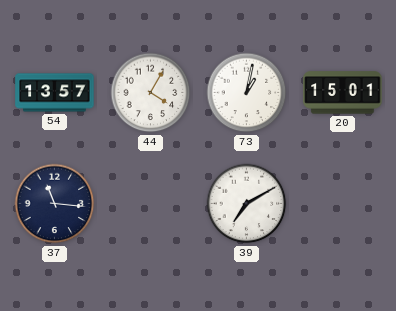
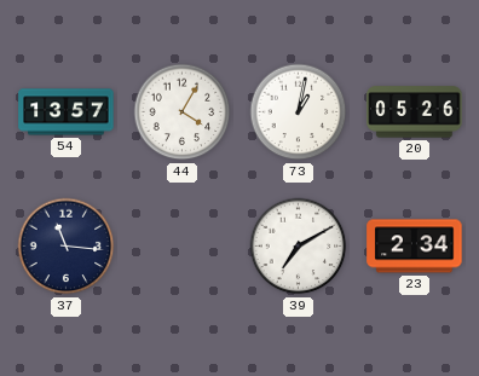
20: 15:01 -> 05:26
23: none -> 2:34
